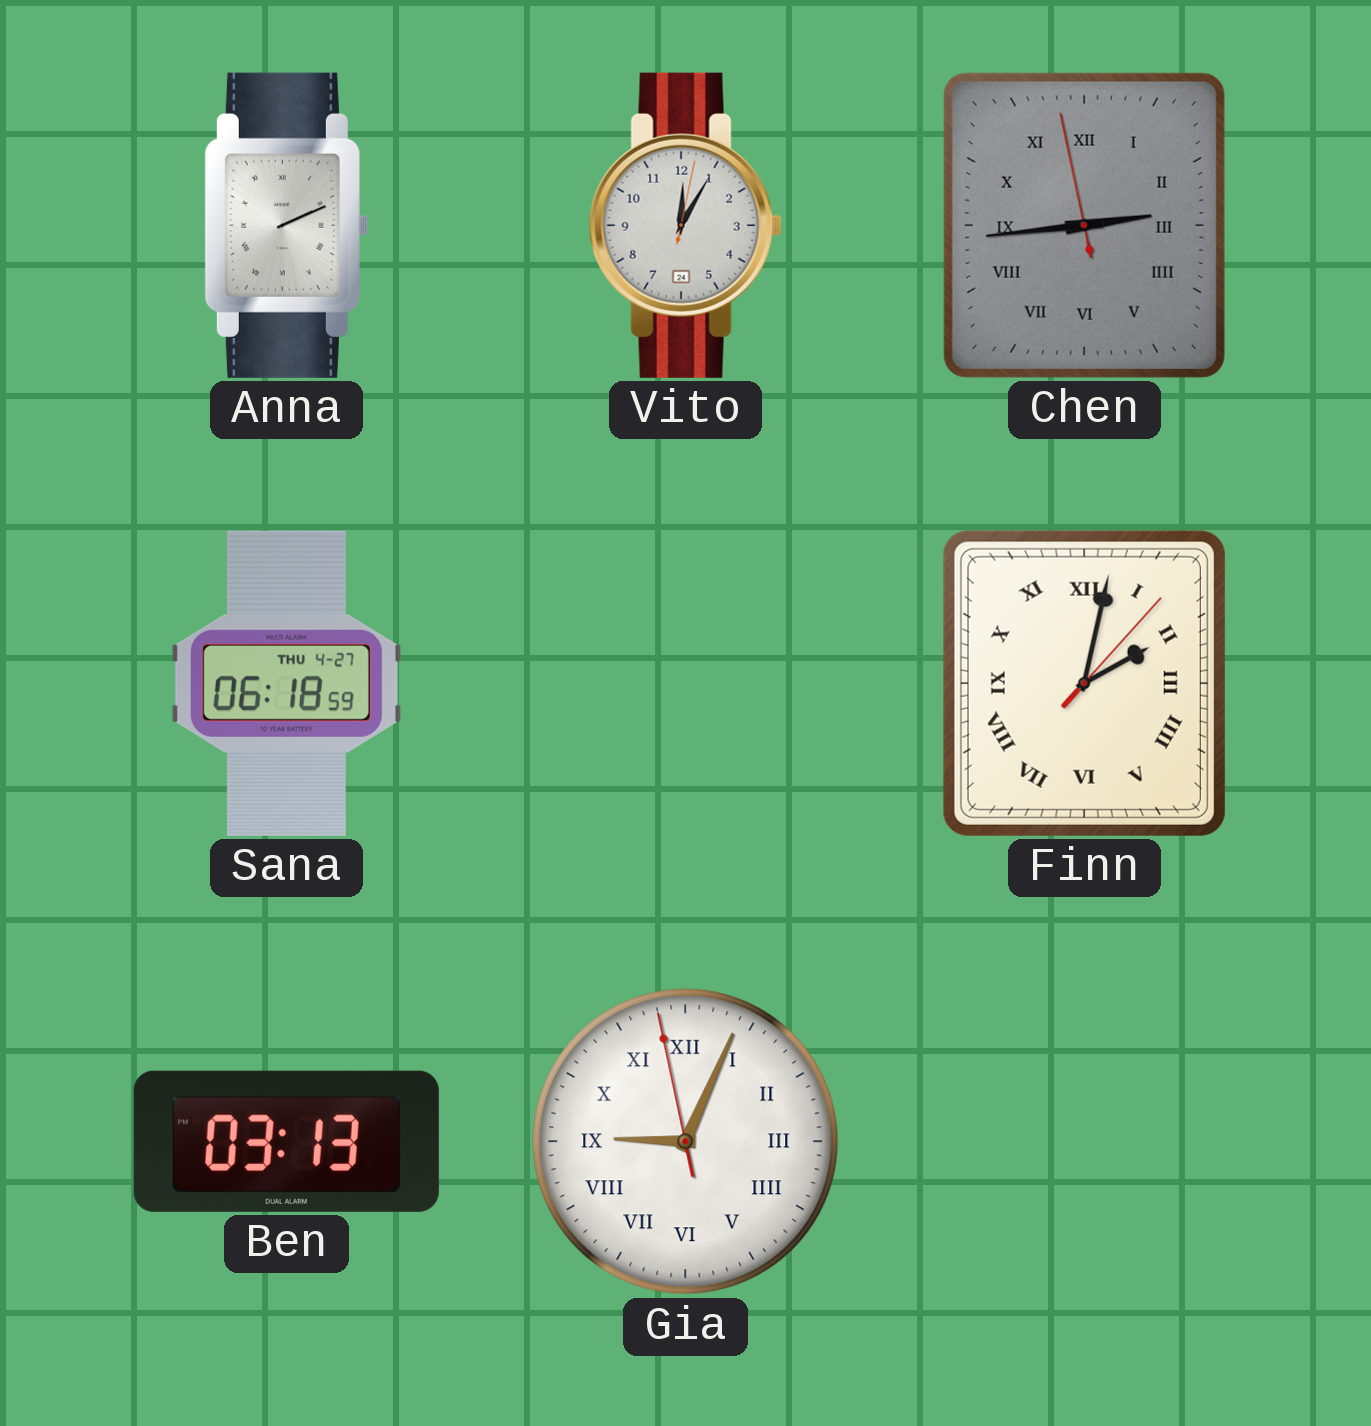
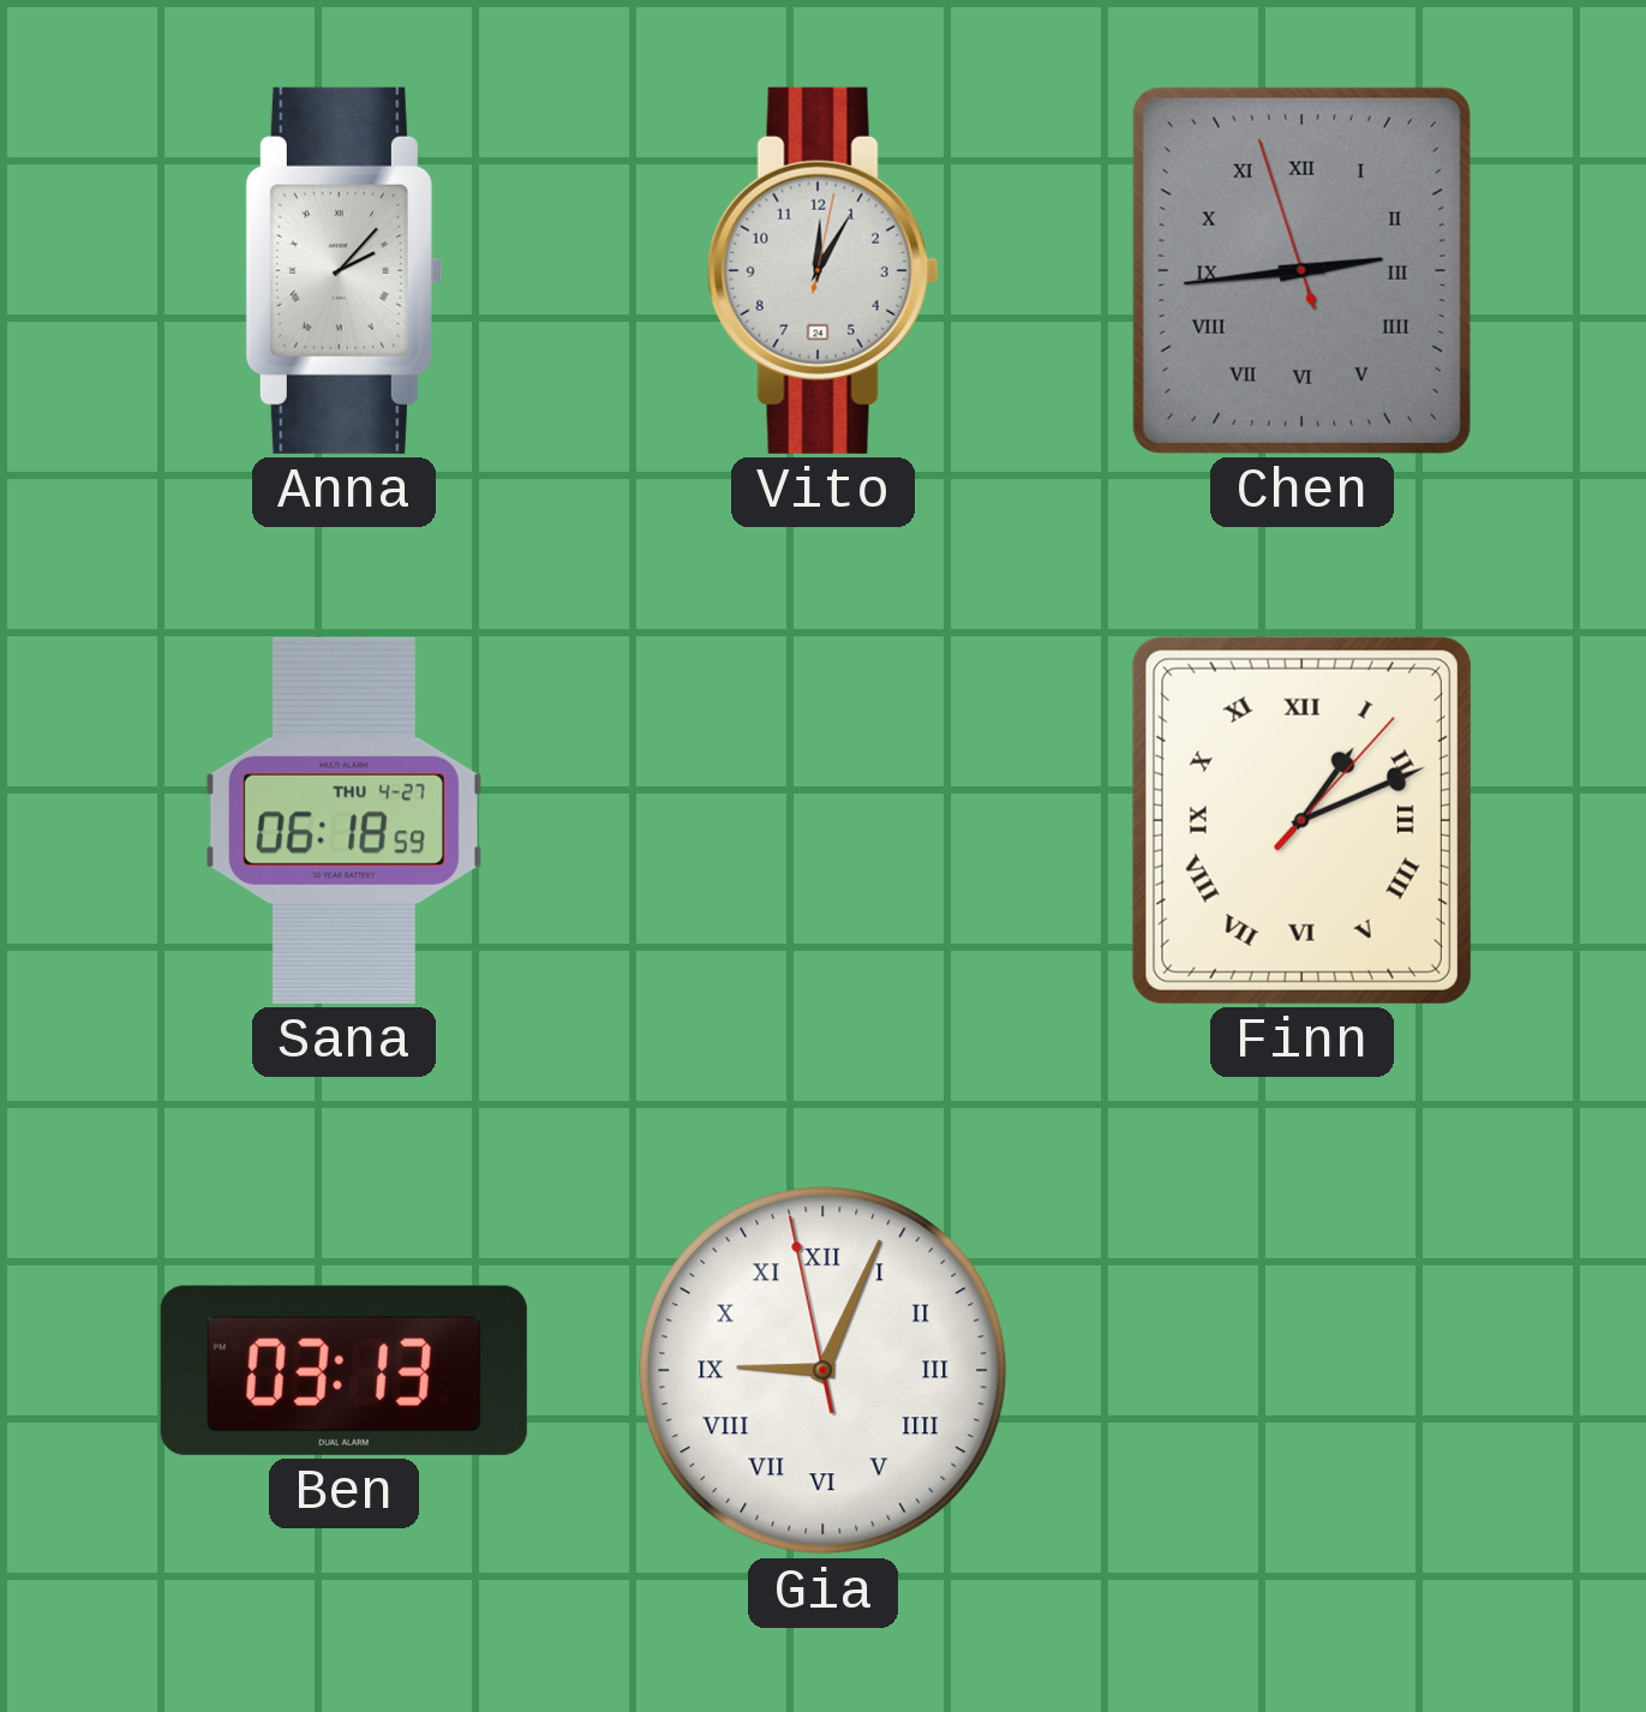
Anna: 2:11 -> 2:07
Chen: 2:43:58 -> 2:43:57
Finn: 2:02 -> 1:11
